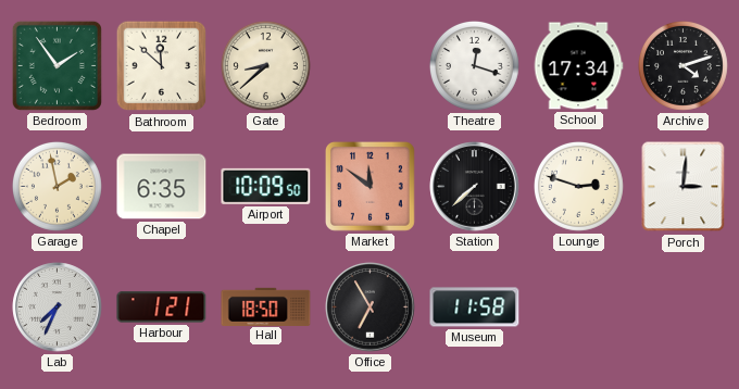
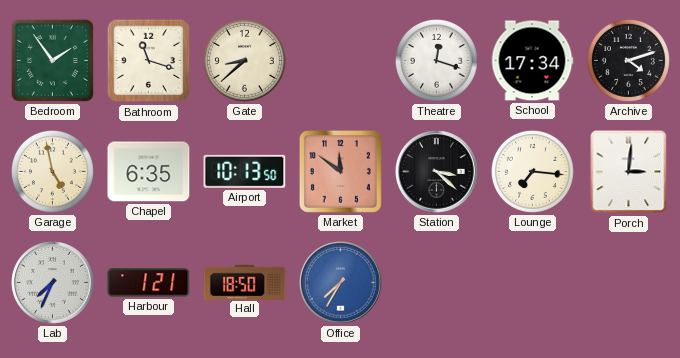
Bathroom: 11:52 -> 11:18
Garage: 1:58 -> 4:58
Airport: 10:09 -> 10:13
Station: 7:38 -> 3:22
Lounge: 2:48 -> 7:16
Office: 6:55 -> 7:35
Office dial: black -> blue
Museum: 11:58 -> none
